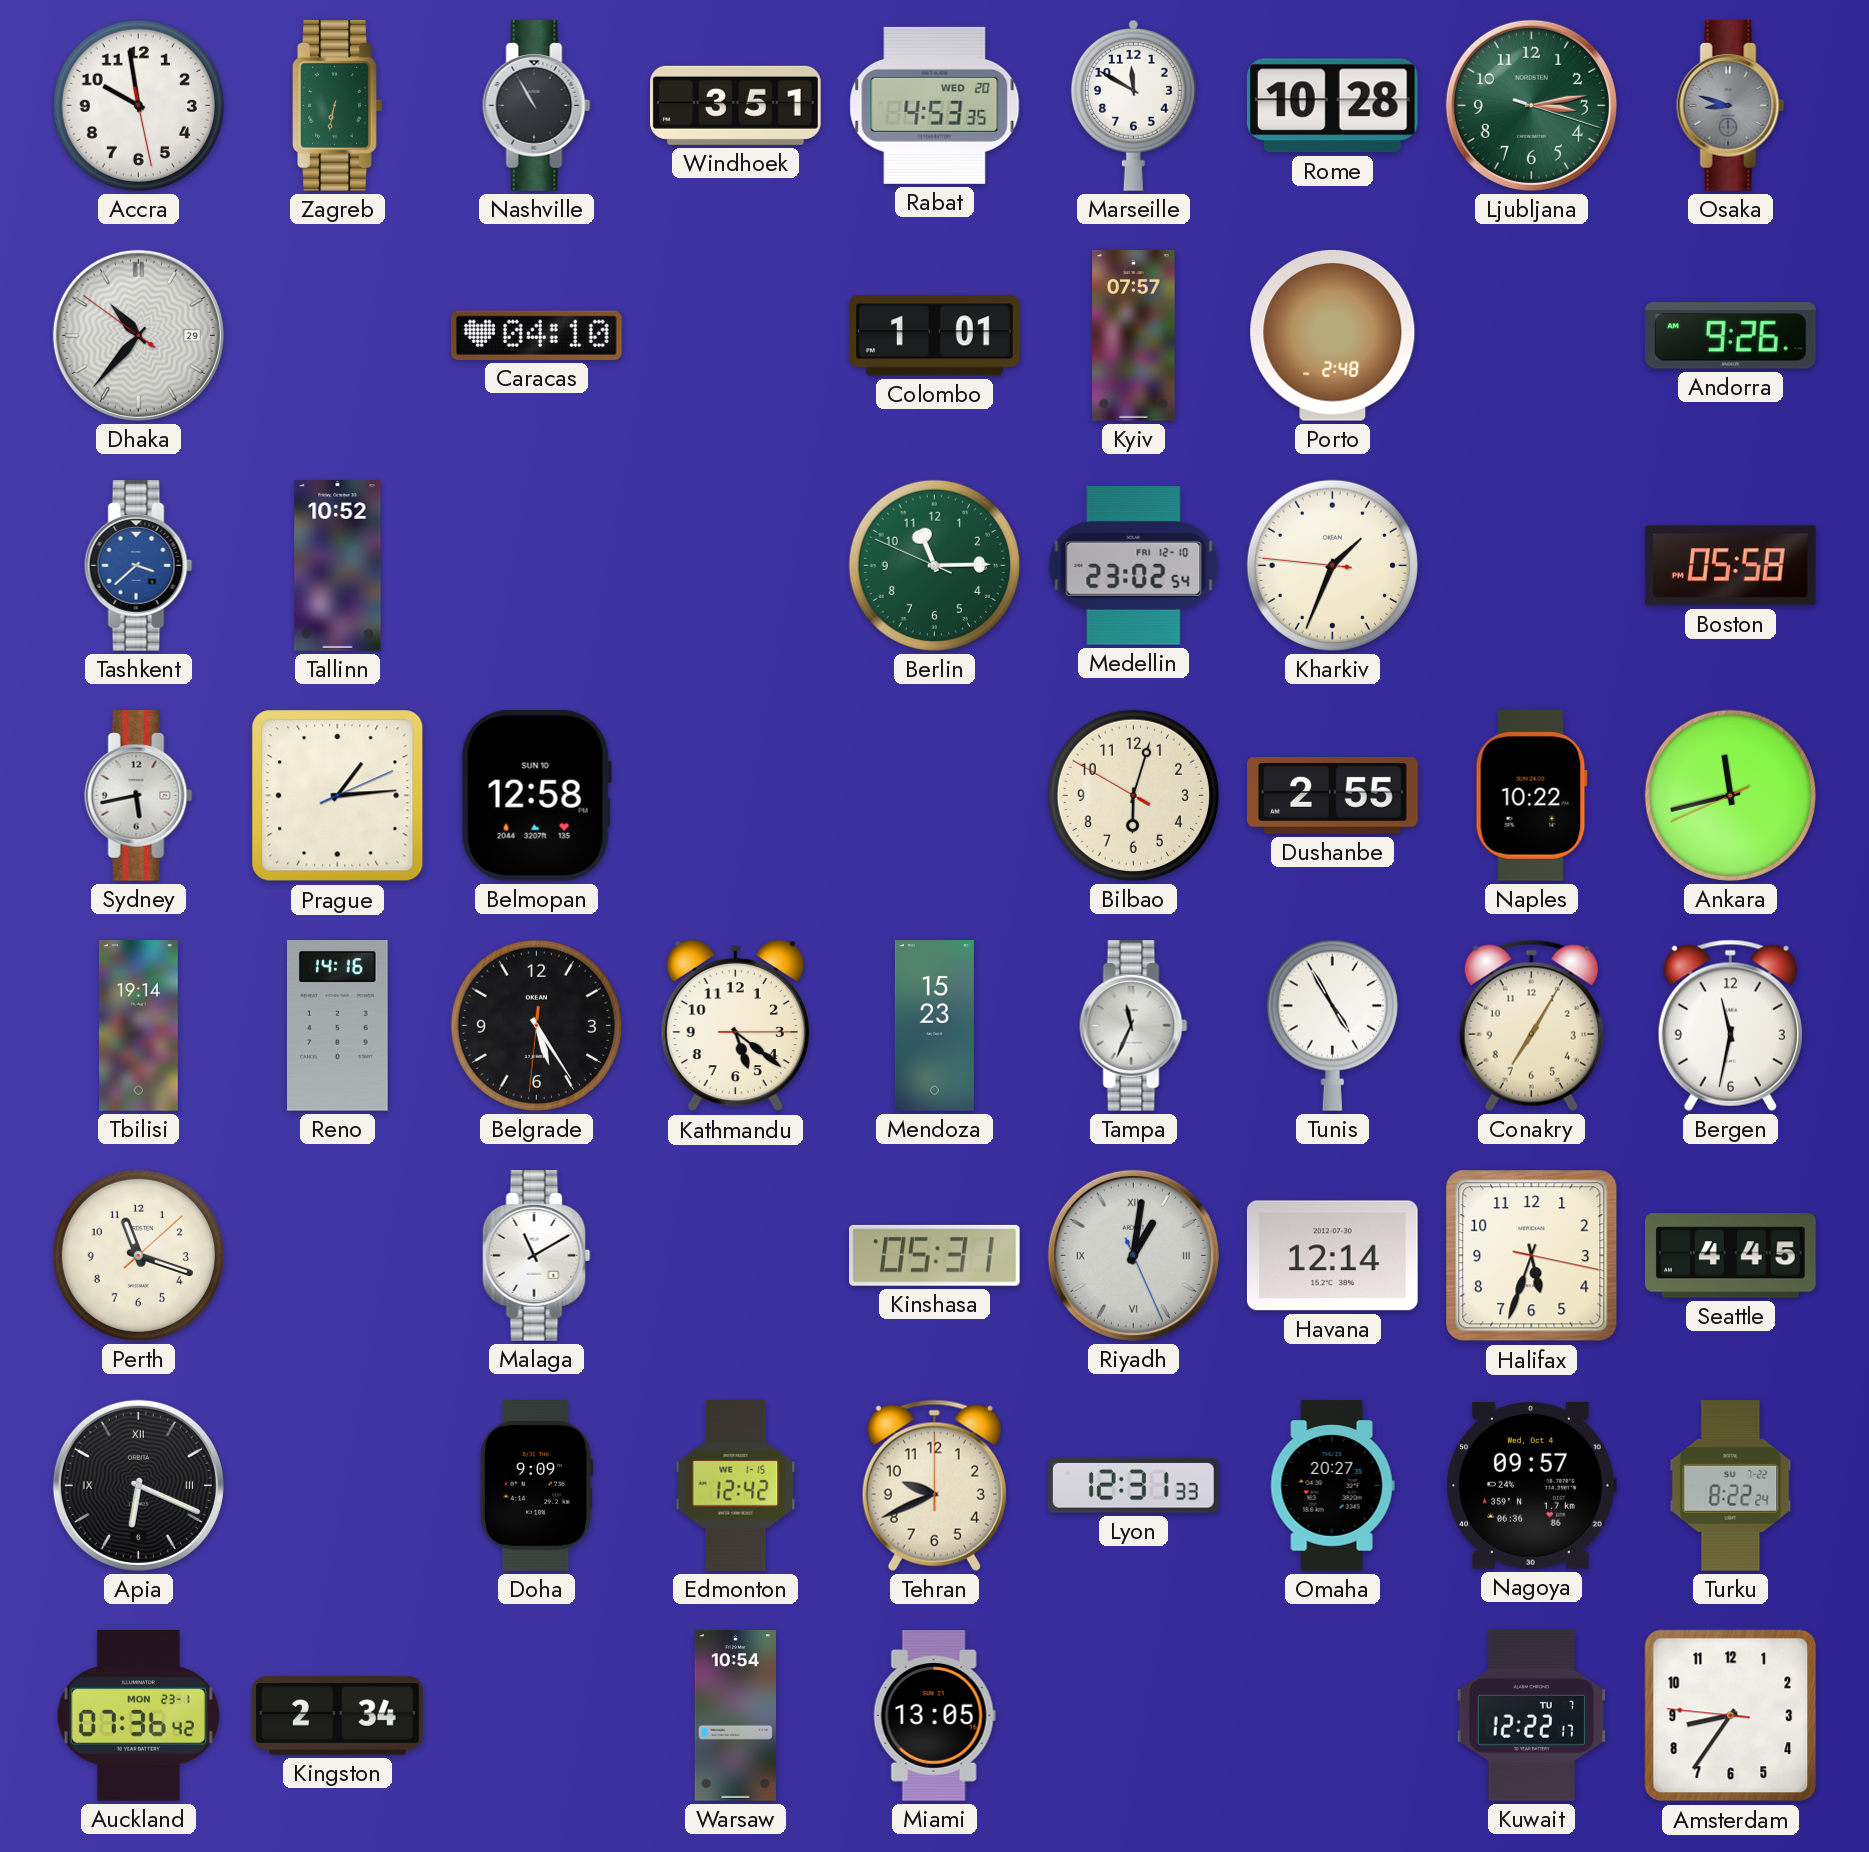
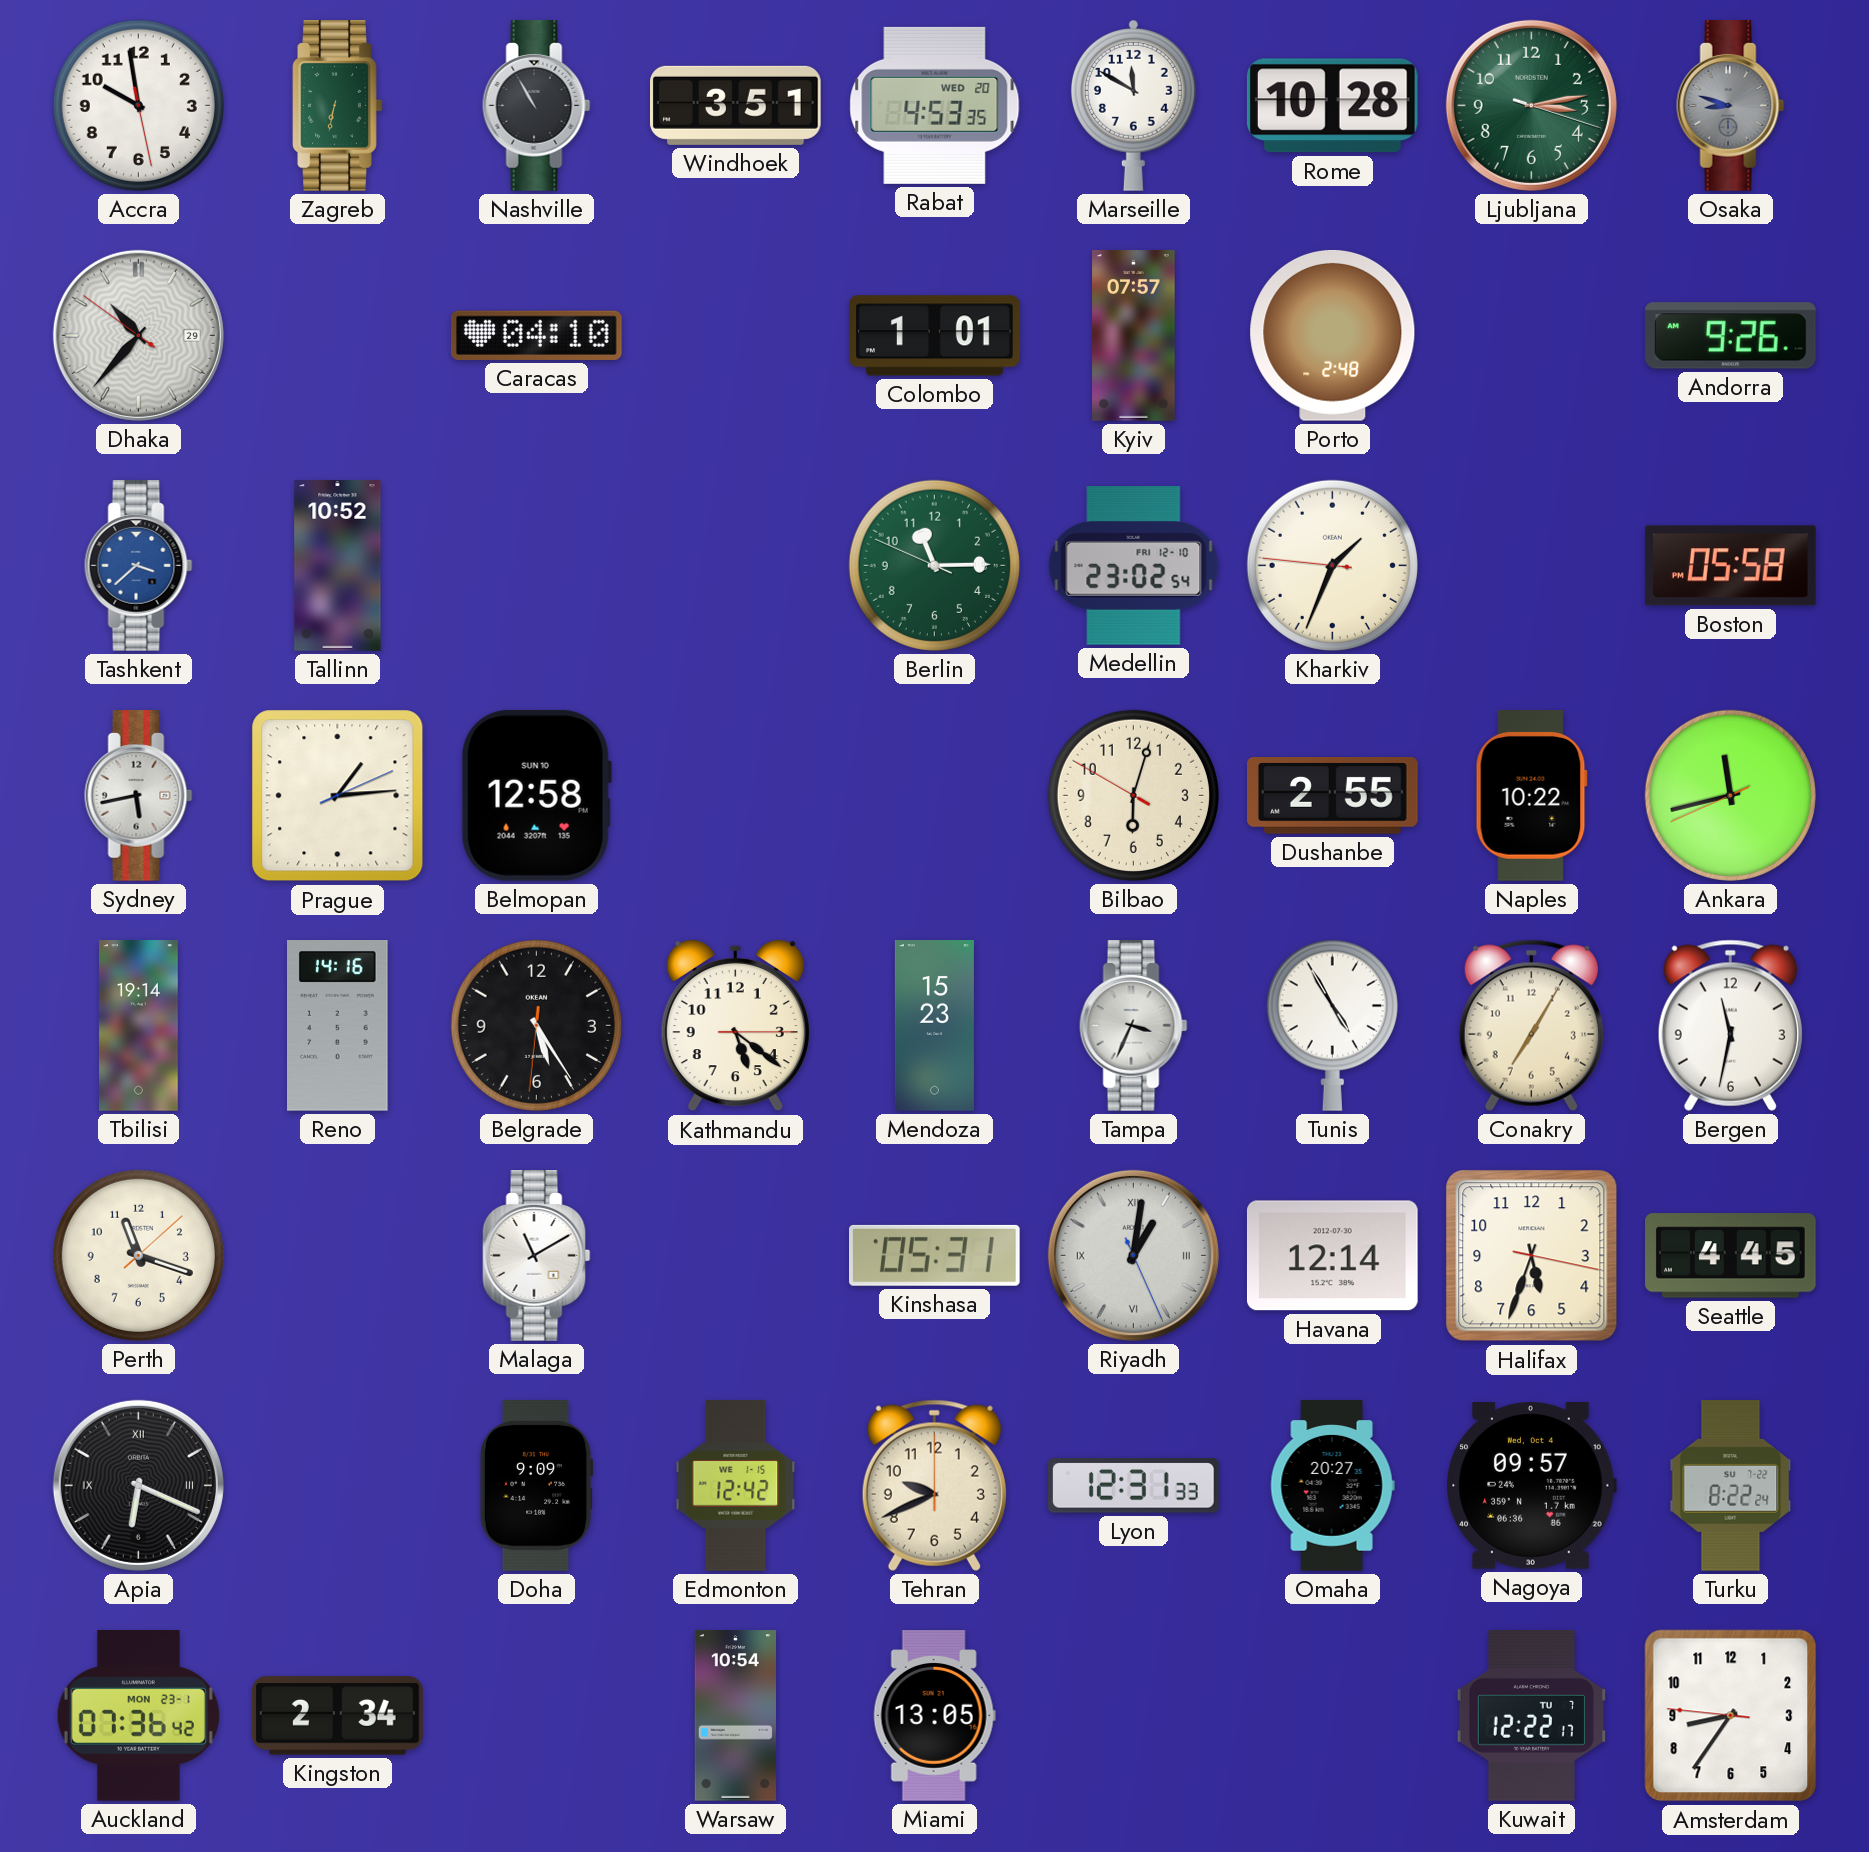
Tampa: 11:34 -> 3:34
